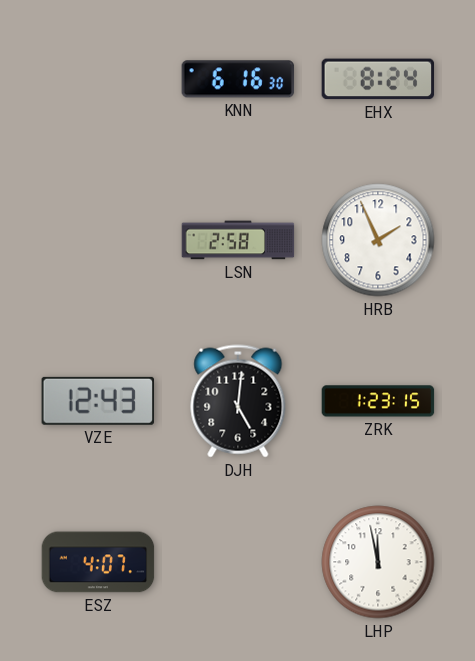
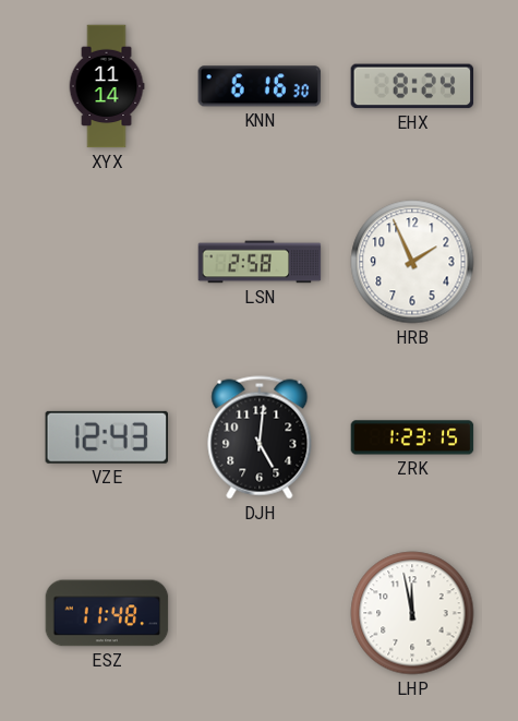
XYX: none -> 11:14
ESZ: 4:07 -> 11:48
